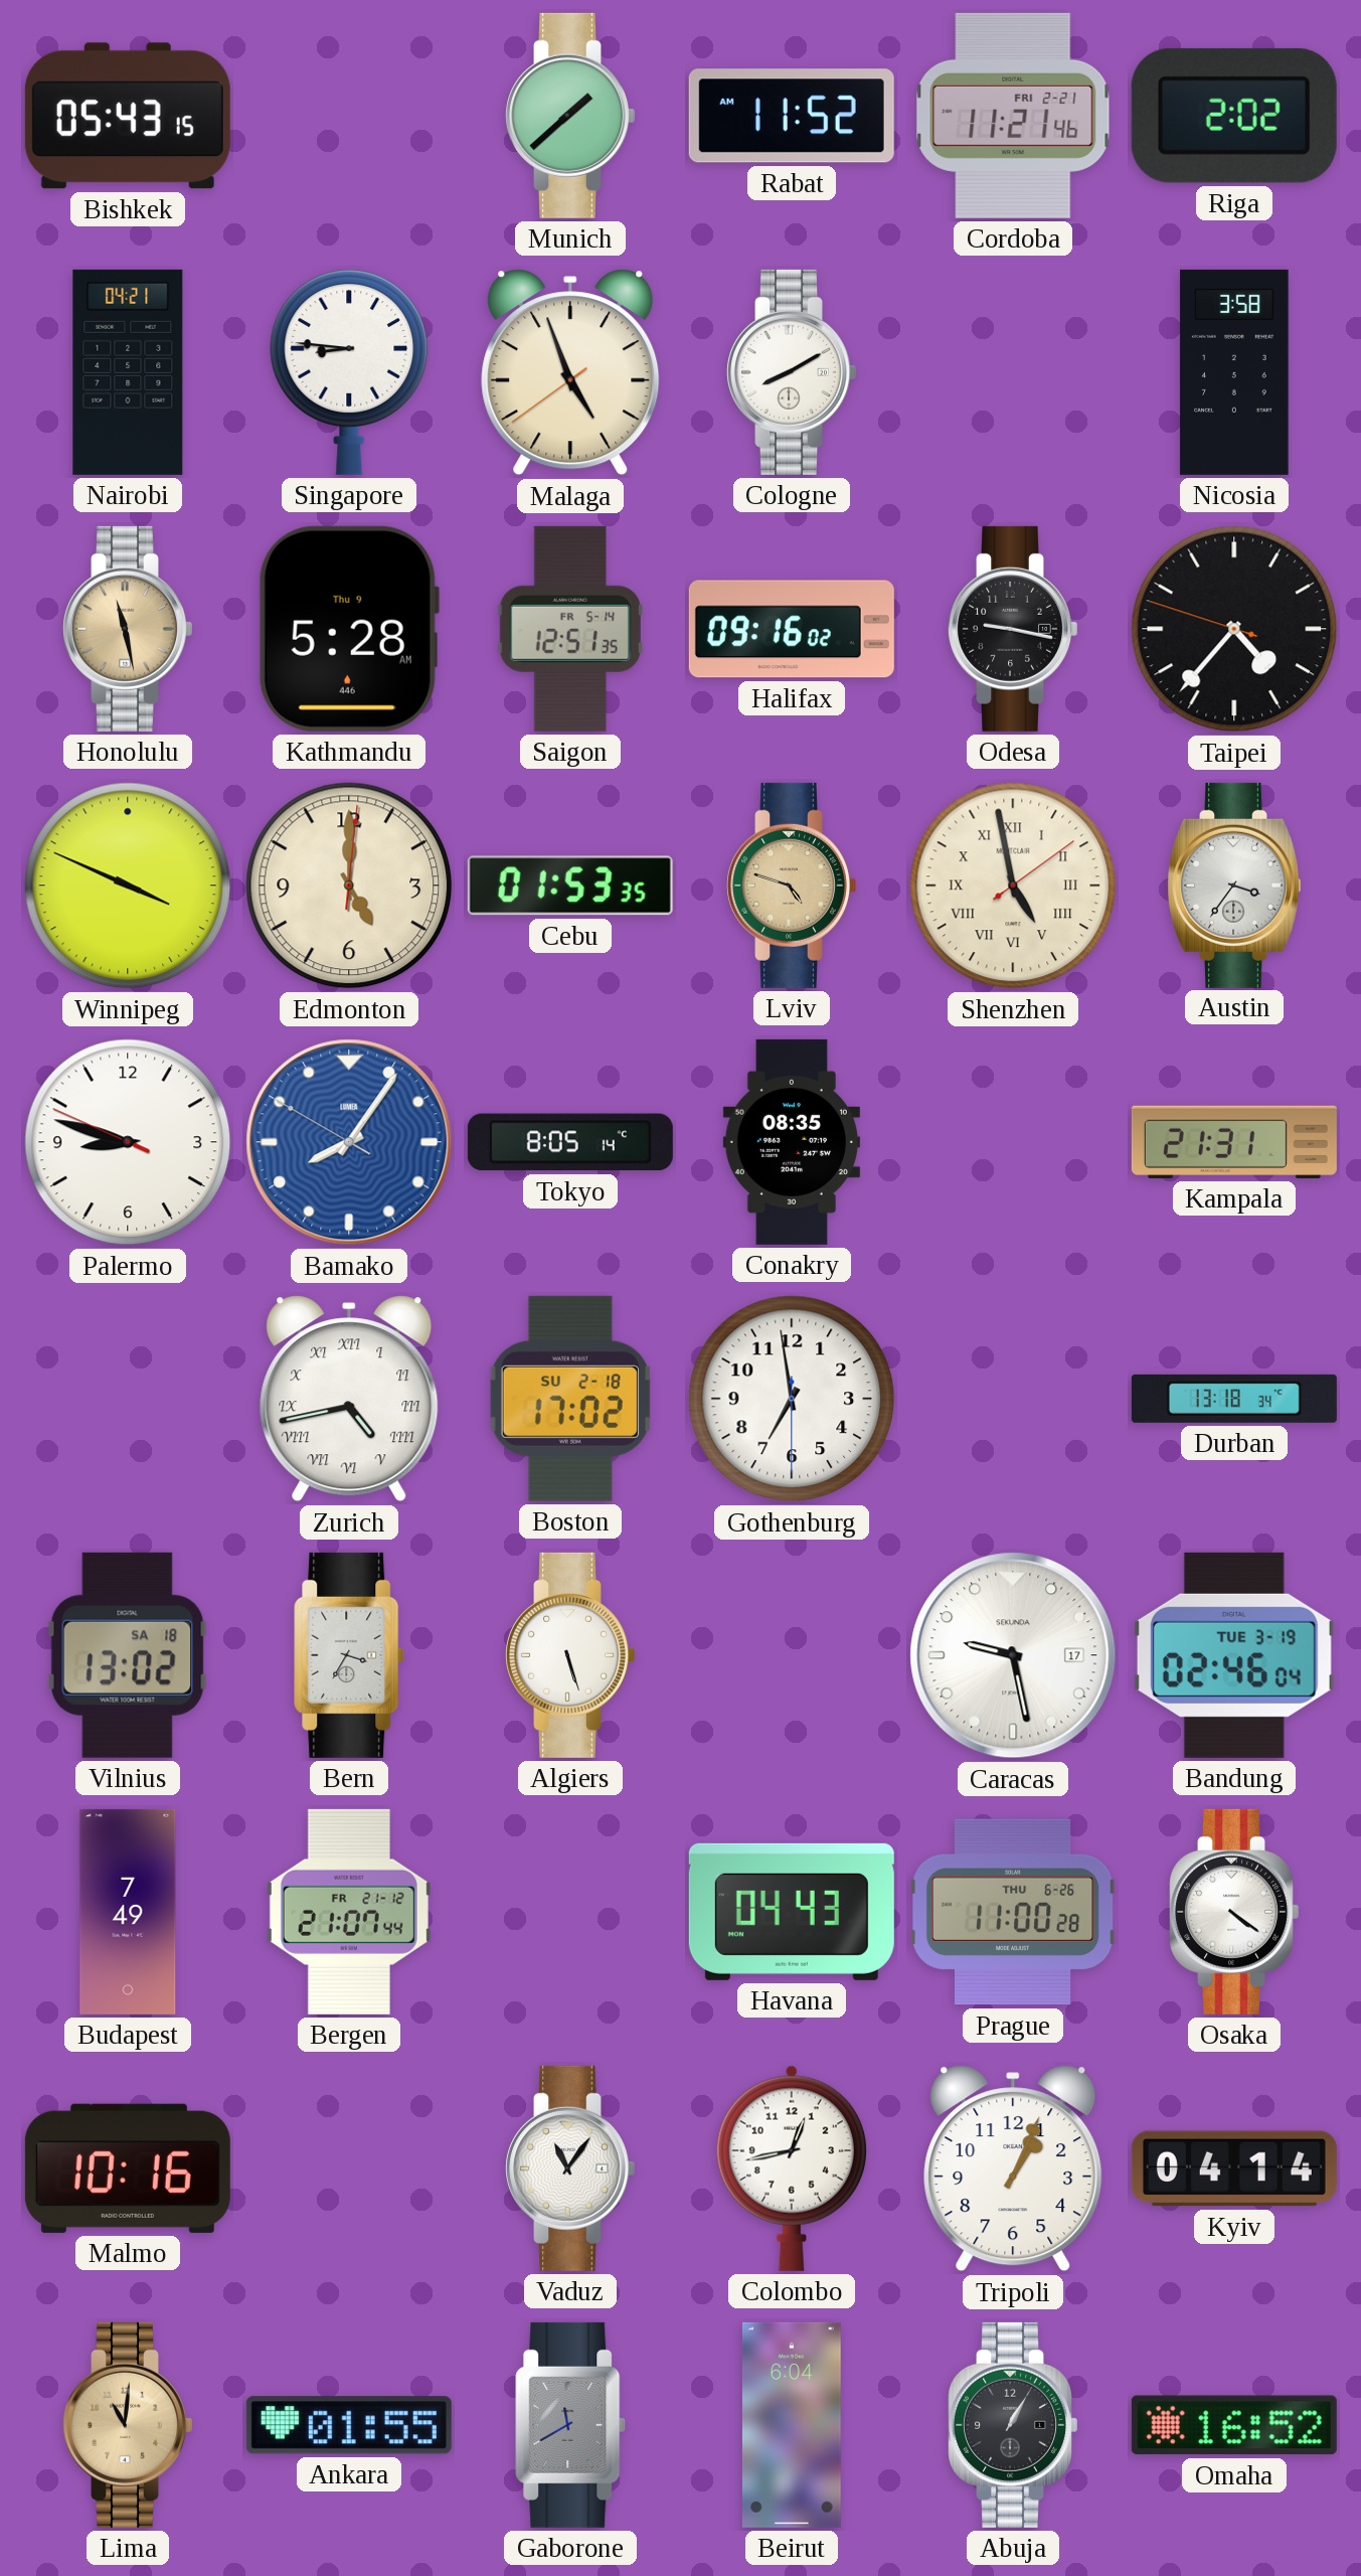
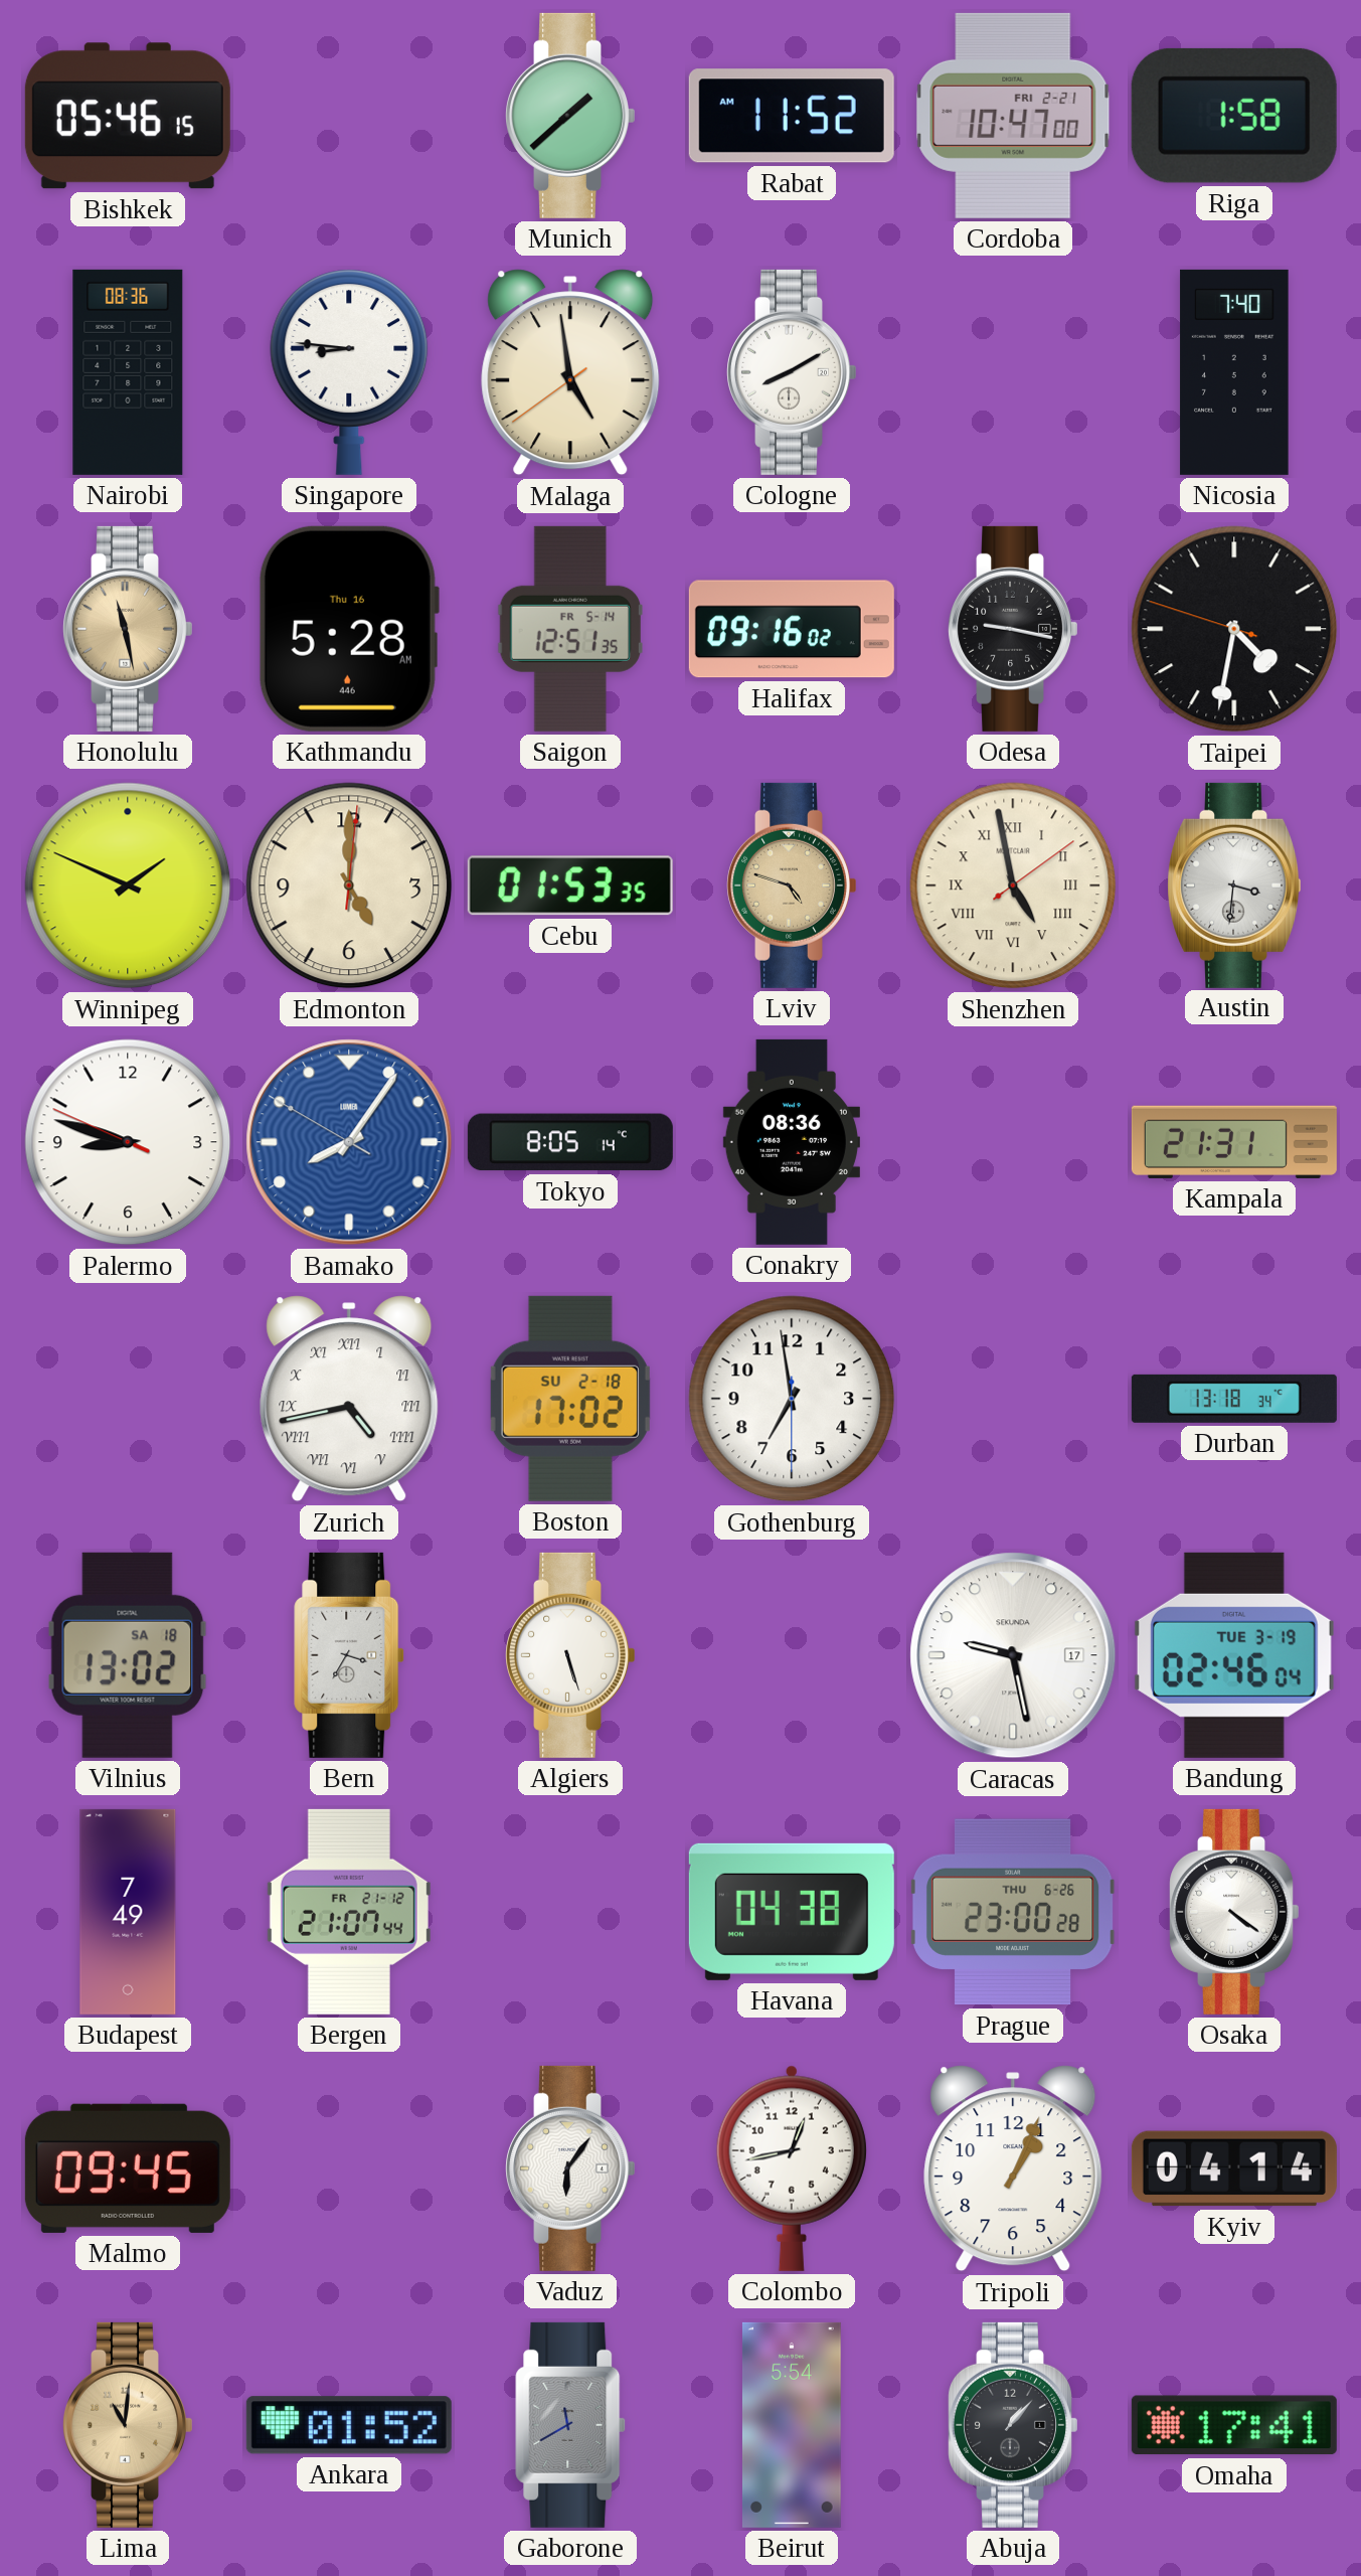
Bishkek: 05:43 -> 05:46
Cordoba: 11:21 -> 10:47
Riga: 2:02 -> 1:58
Nairobi: 04:21 -> 08:36
Malaga: 4:56 -> 4:58
Nicosia: 3:58 -> 7:40
Kathmandu date: Thu 9 -> Thu 16
Taipei: 4:36 -> 4:31
Winnipeg: 3:49 -> 1:49
Austin: 3:36 -> 3:31
Conakry: 08:35 -> 08:36
Havana: 04:43 -> 04:38
Prague: 11:00 -> 23:00
Malmo: 10:16 -> 09:45
Vaduz: 11:06 -> 6:06
Ankara: 01:55 -> 01:52
Beirut: 6:04 -> 5:54
Abuja: 1:05 -> 1:07
Omaha: 16:52 -> 17:41
